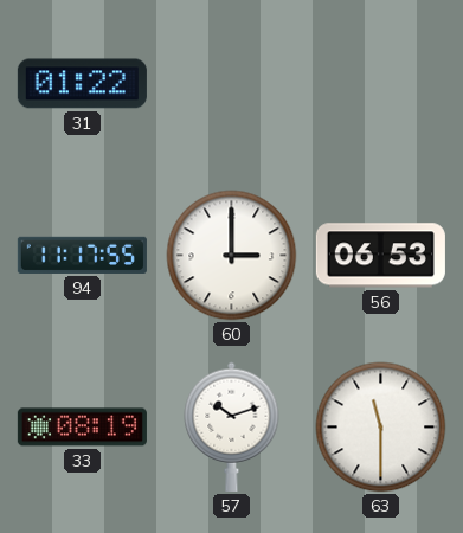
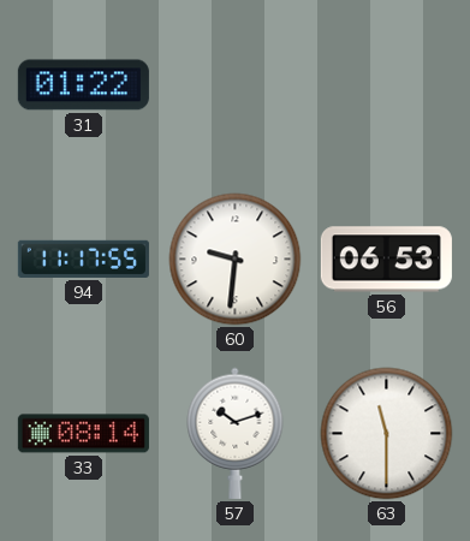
60: 3:00 -> 9:31
33: 08:19 -> 08:14
